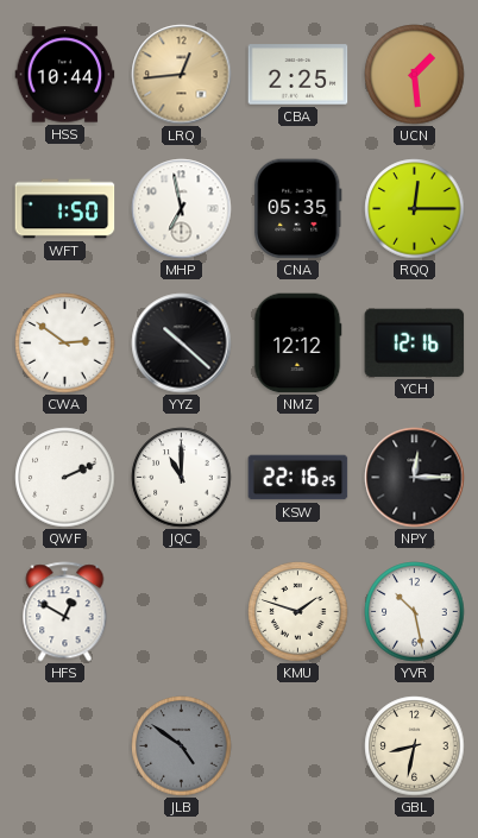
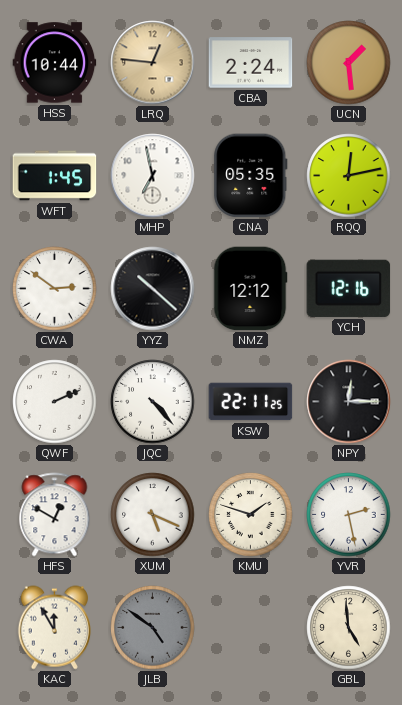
LRQ: 12:44 -> 12:46
CBA: 2:25 -> 2:24
WFT: 1:50 -> 1:45
RQQ: 12:15 -> 12:13
JQC: 11:00 -> 4:23
KSW: 22:16 -> 22:11
XUM: none -> 5:19
YVR: 10:28 -> 2:28
KAC: none -> 11:55
GBL: 8:32 -> 4:59
